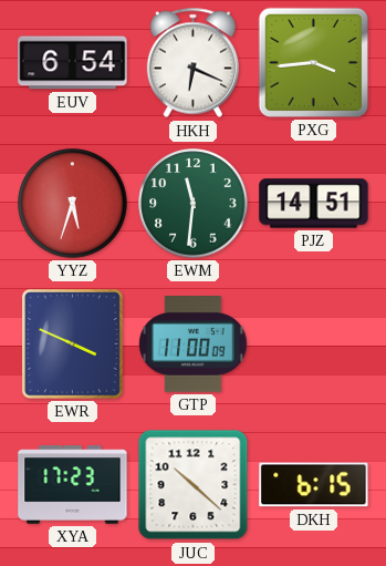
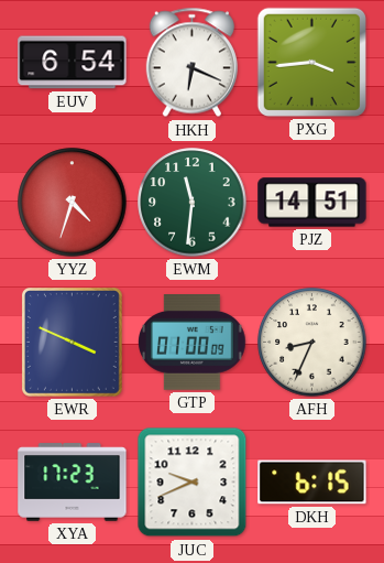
YYZ: 5:33 -> 4:33
GTP: 11:00 -> 01:00
AFH: none -> 8:34
JUC: 10:22 -> 9:41
